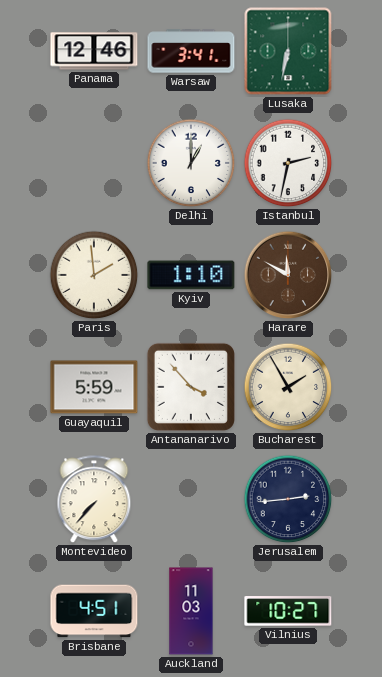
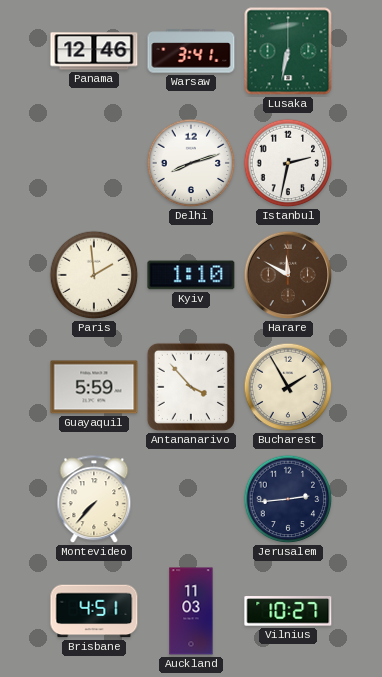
Delhi: 1:00 -> 8:12
